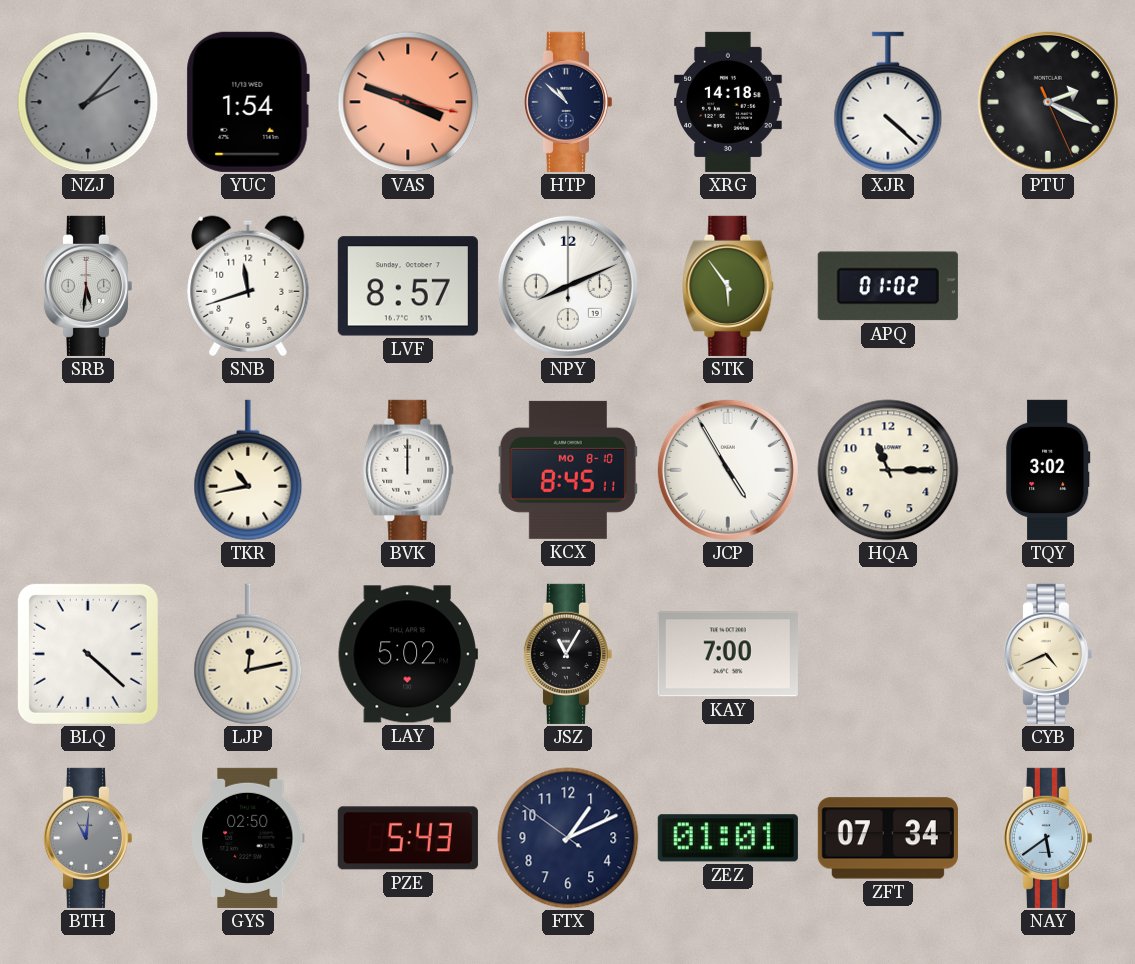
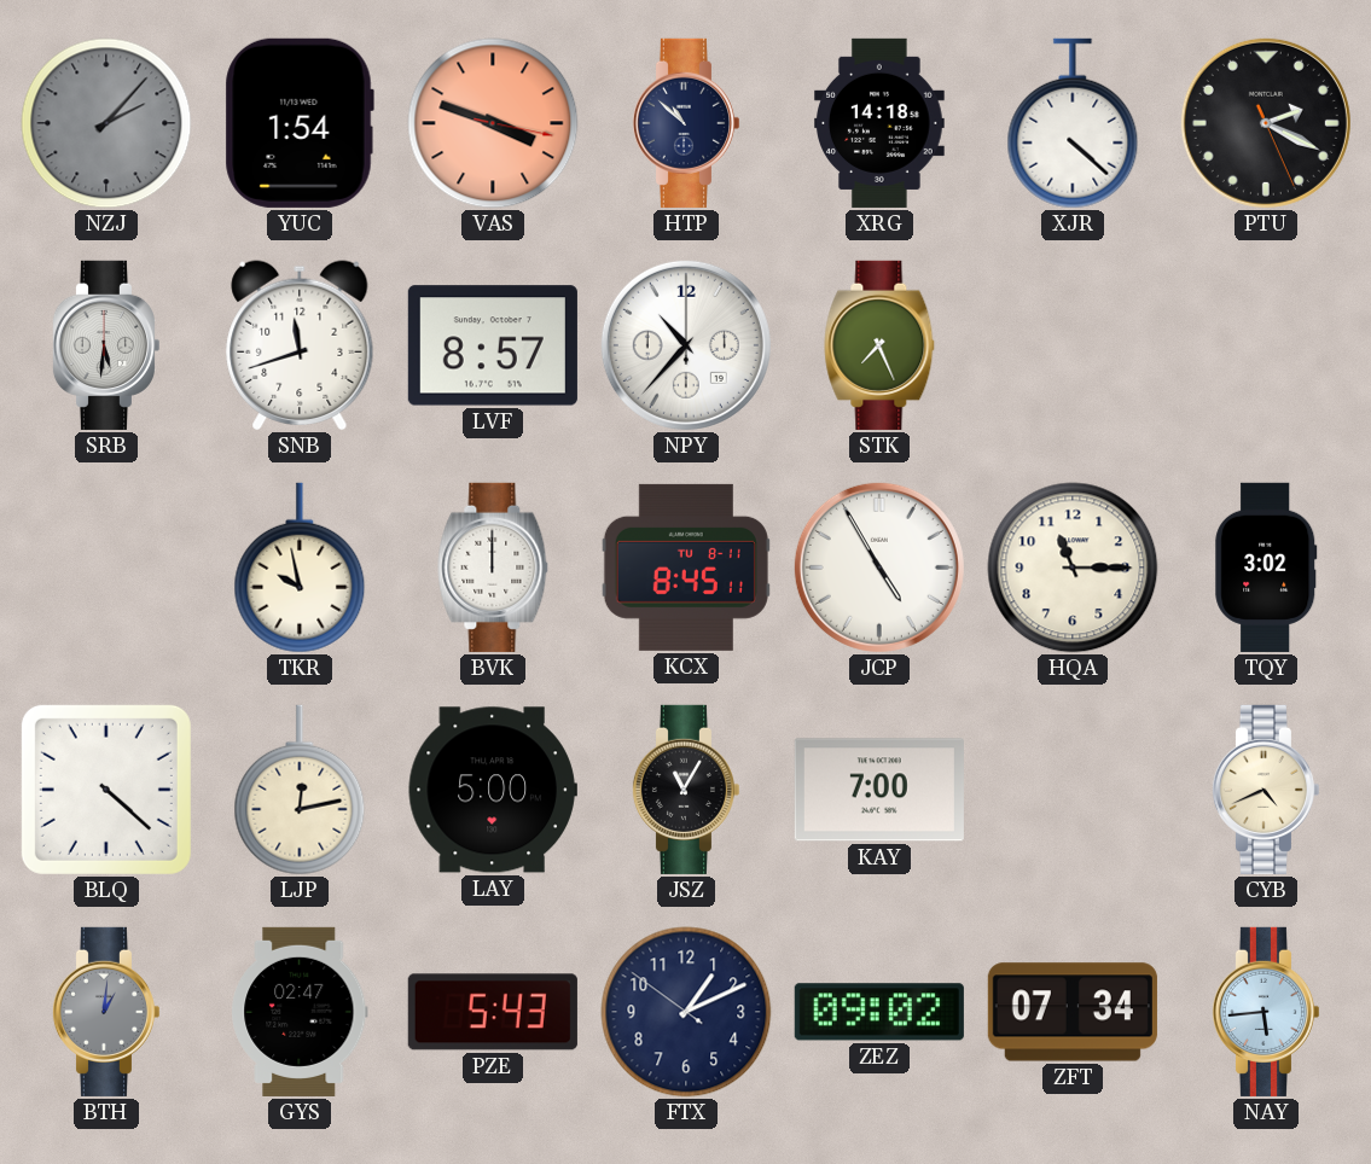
NPY: 8:11 -> 10:37
STK: 5:54 -> 7:26
APQ: 01:02 -> none
TKR: 10:43 -> 9:58
KCX date: MO 8-10 -> TU 8-11
LAY: 5:02 -> 5:00
BTH: 11:01 -> 1:01
GYS: 02:50 -> 02:47
ZEZ: 01:01 -> 09:02
NAY: 5:39 -> 5:44
